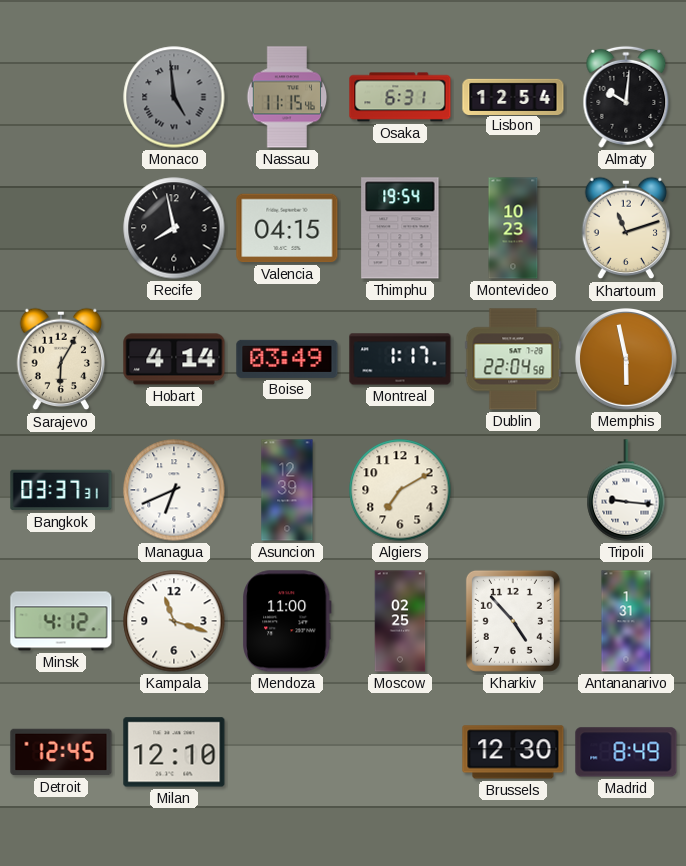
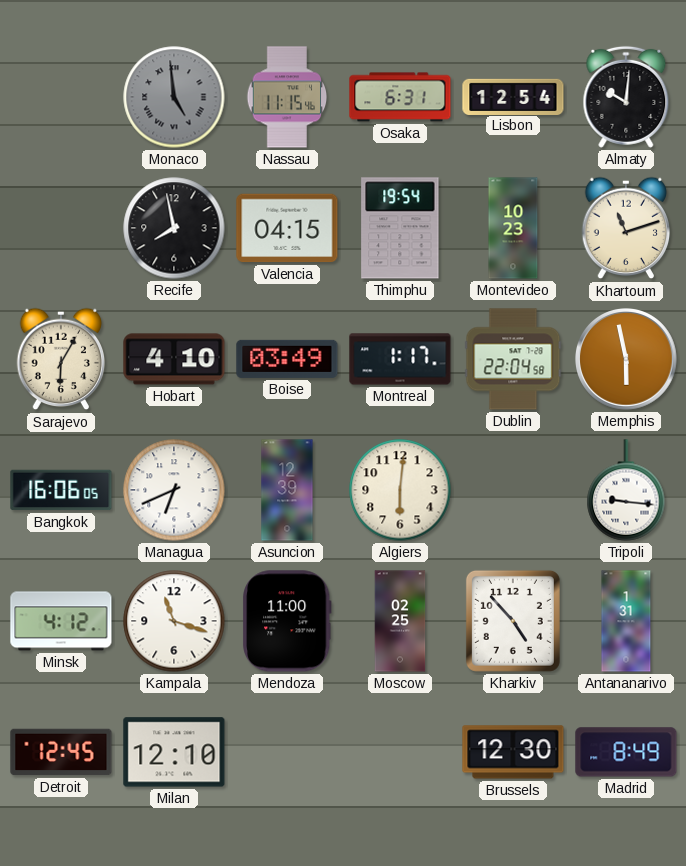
Hobart: 4:14 -> 4:10
Bangkok: 03:37 -> 16:06
Algiers: 7:10 -> 6:01
